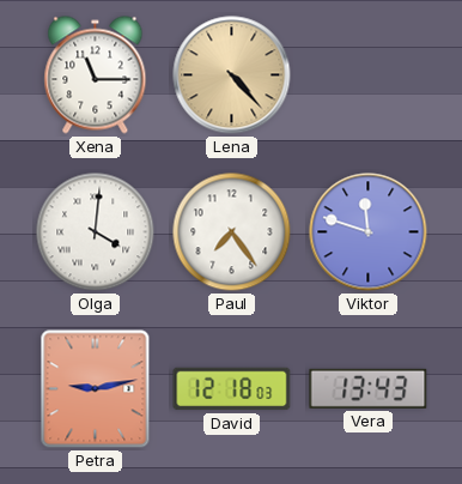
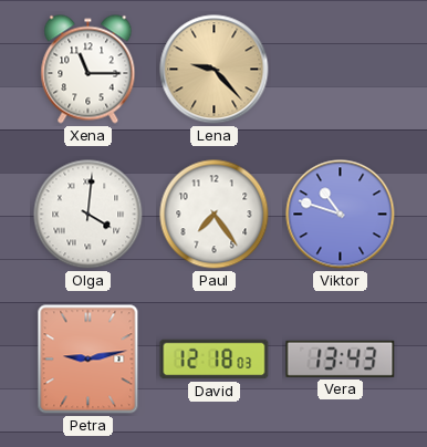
Lena: 4:23 -> 9:23
Viktor: 11:48 -> 10:48
